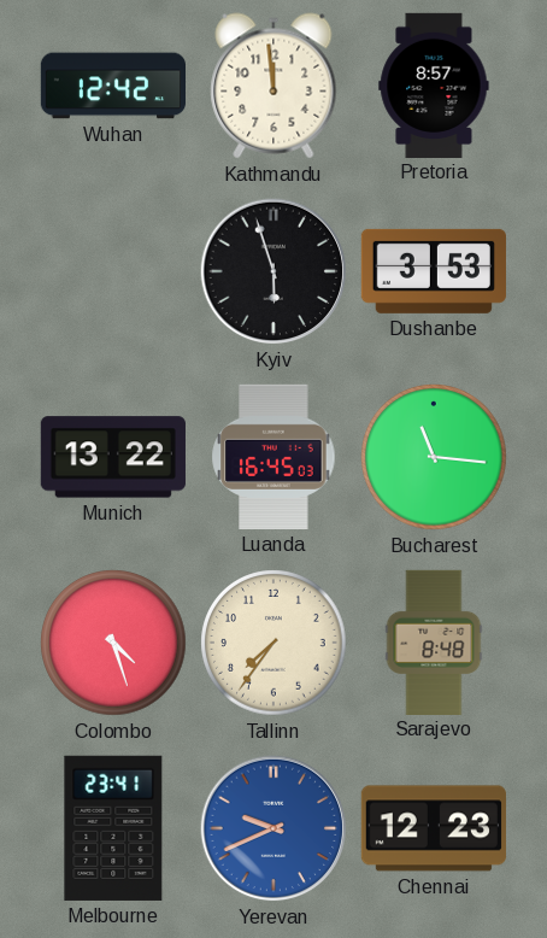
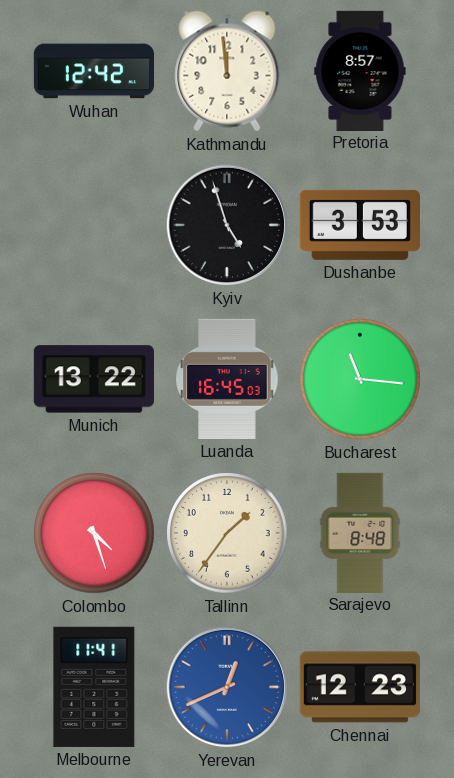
Kyiv: 5:57 -> 4:57
Tallinn: 7:36 -> 1:36
Melbourne: 23:41 -> 11:41
Yerevan: 9:41 -> 12:41
